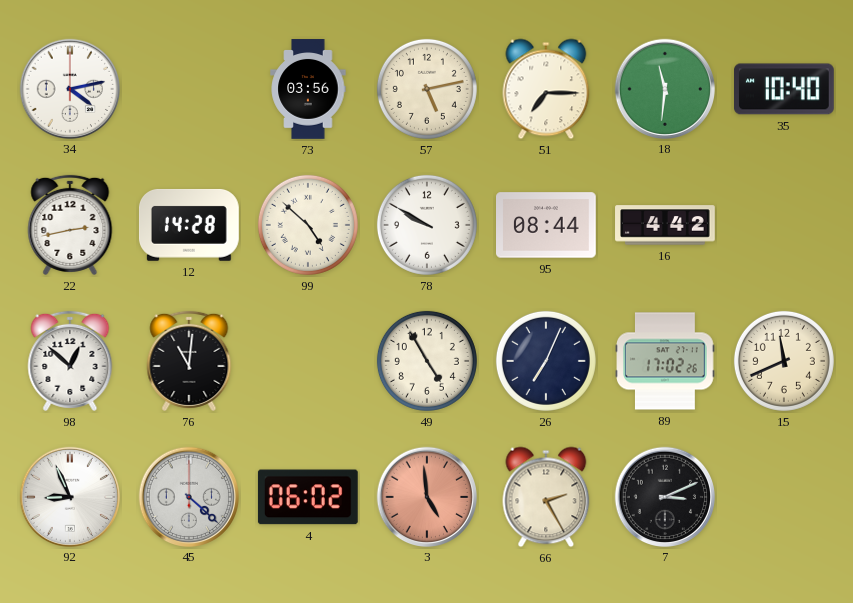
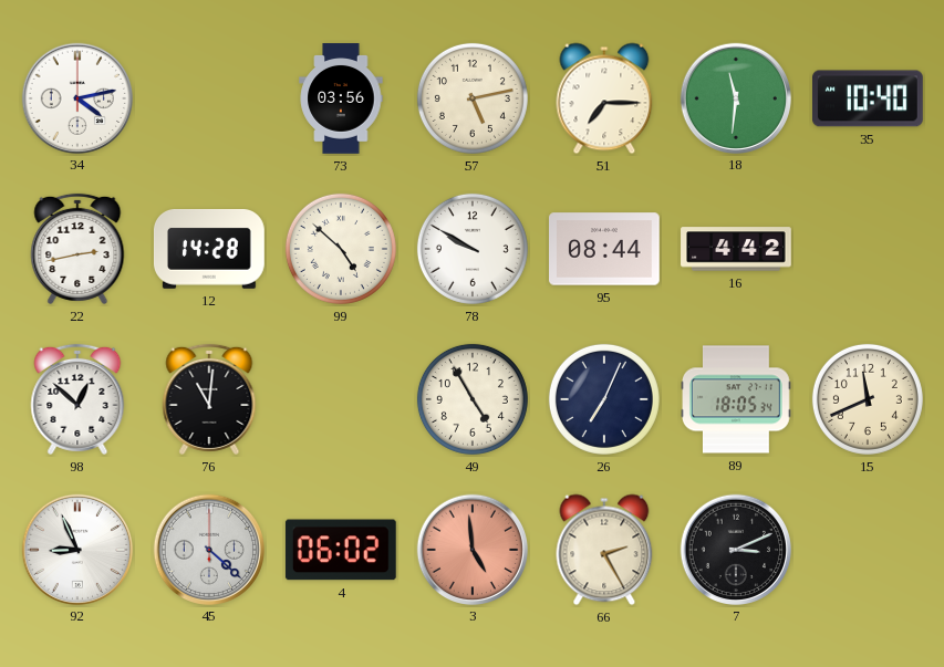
89: 17:02 -> 18:05
